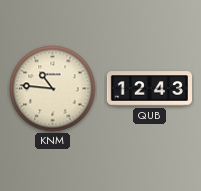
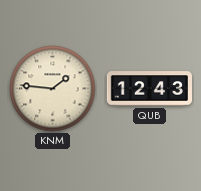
KNM: 10:46 -> 1:46
